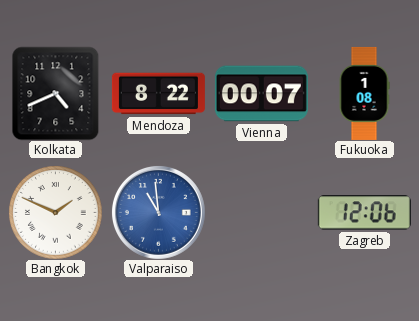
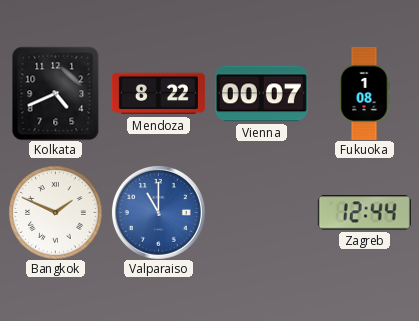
Valparaiso: 10:59 -> 11:00
Zagreb: 12:06 -> 12:44
